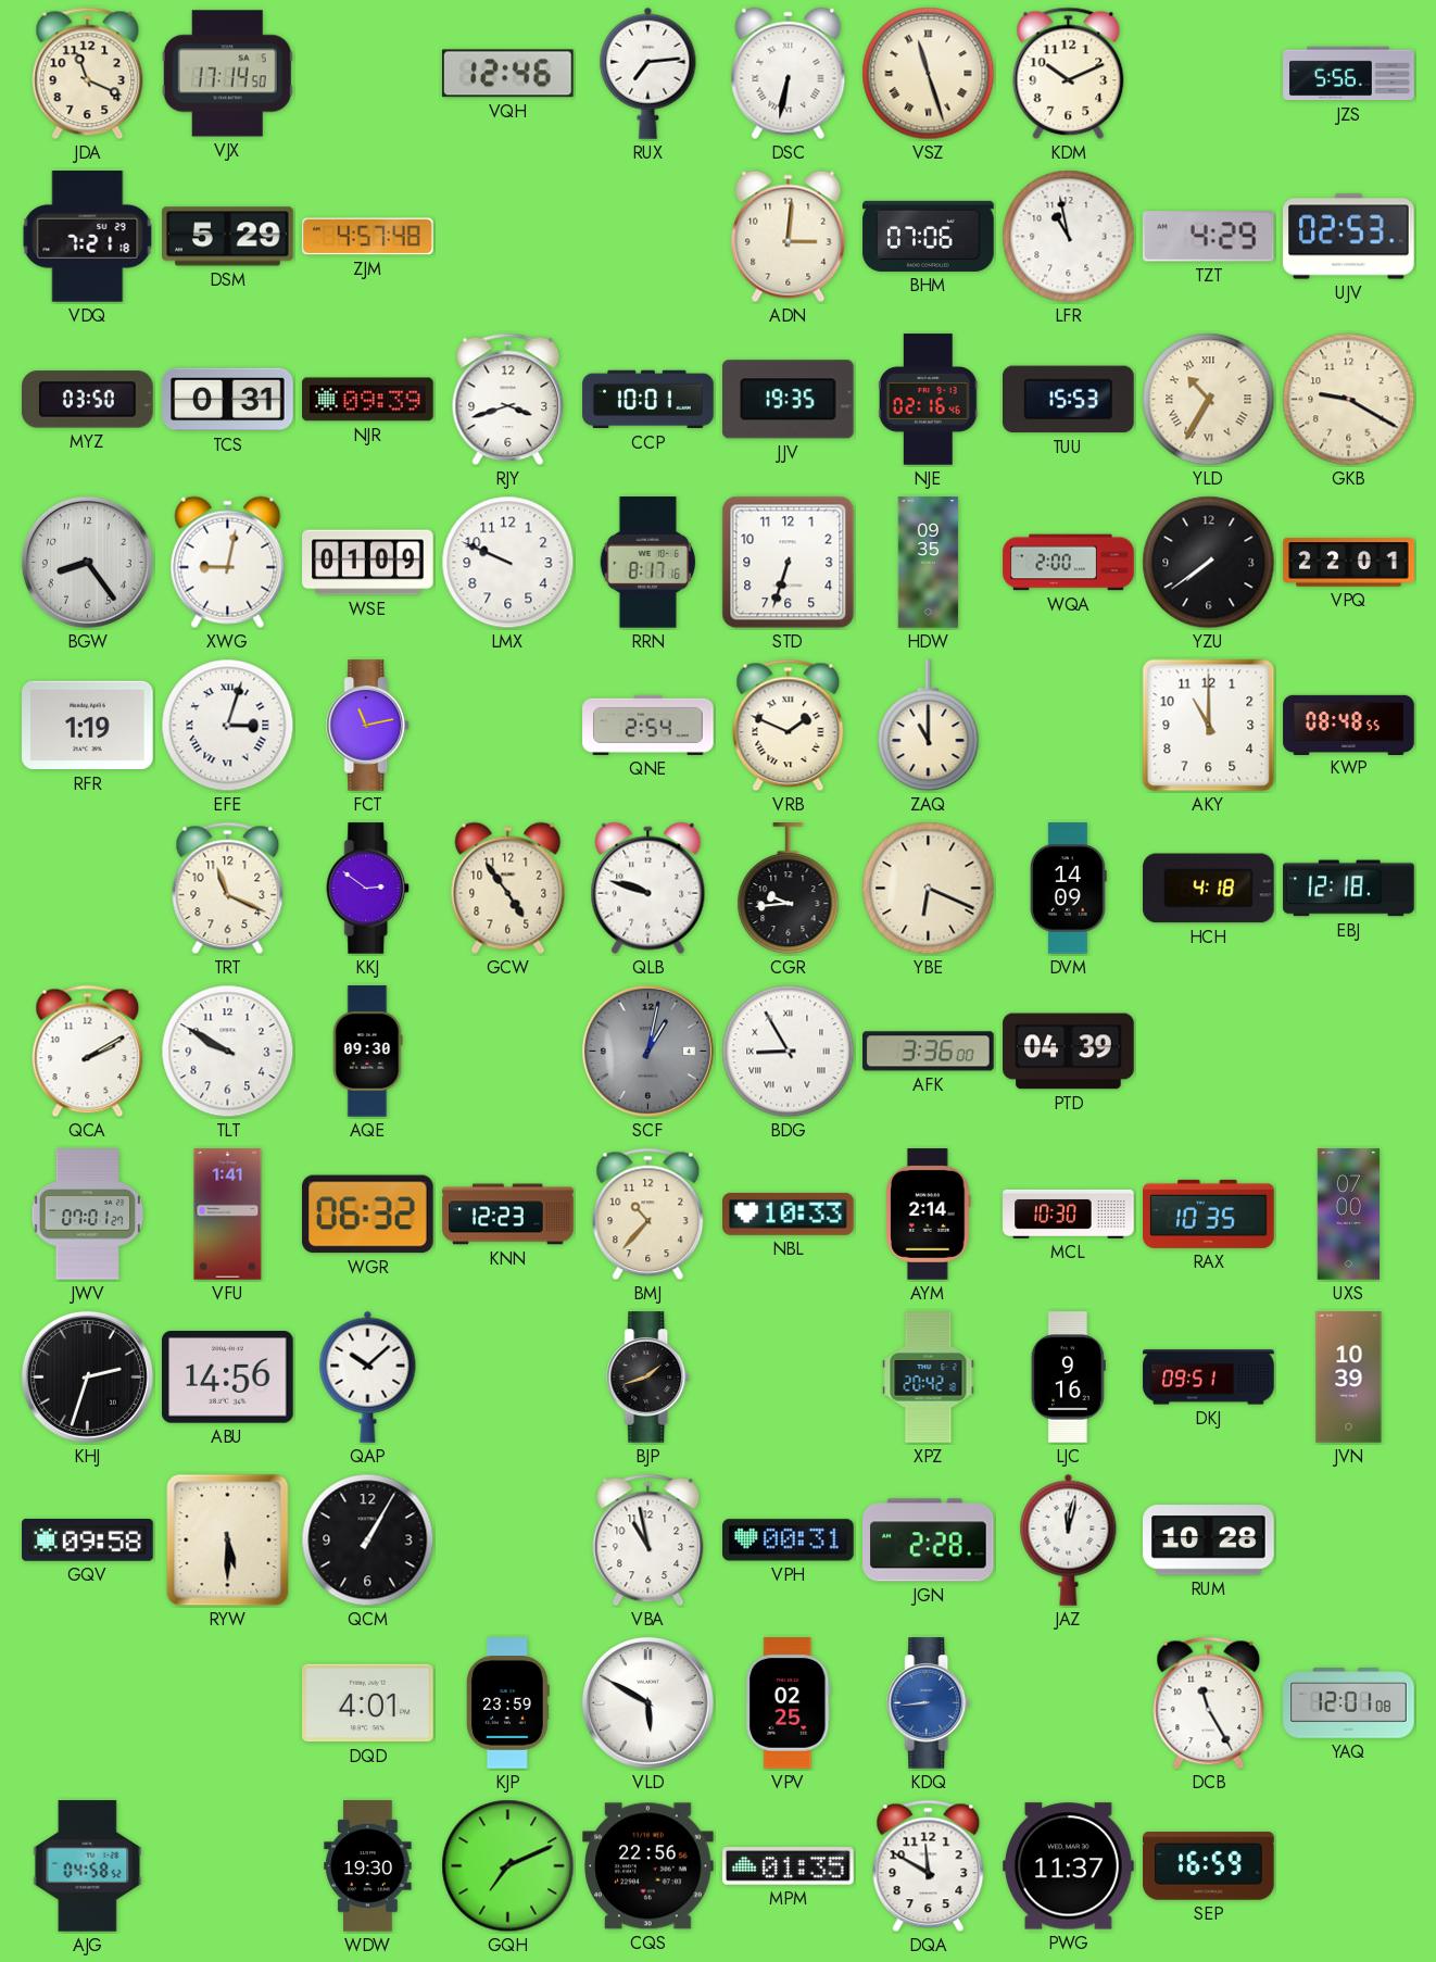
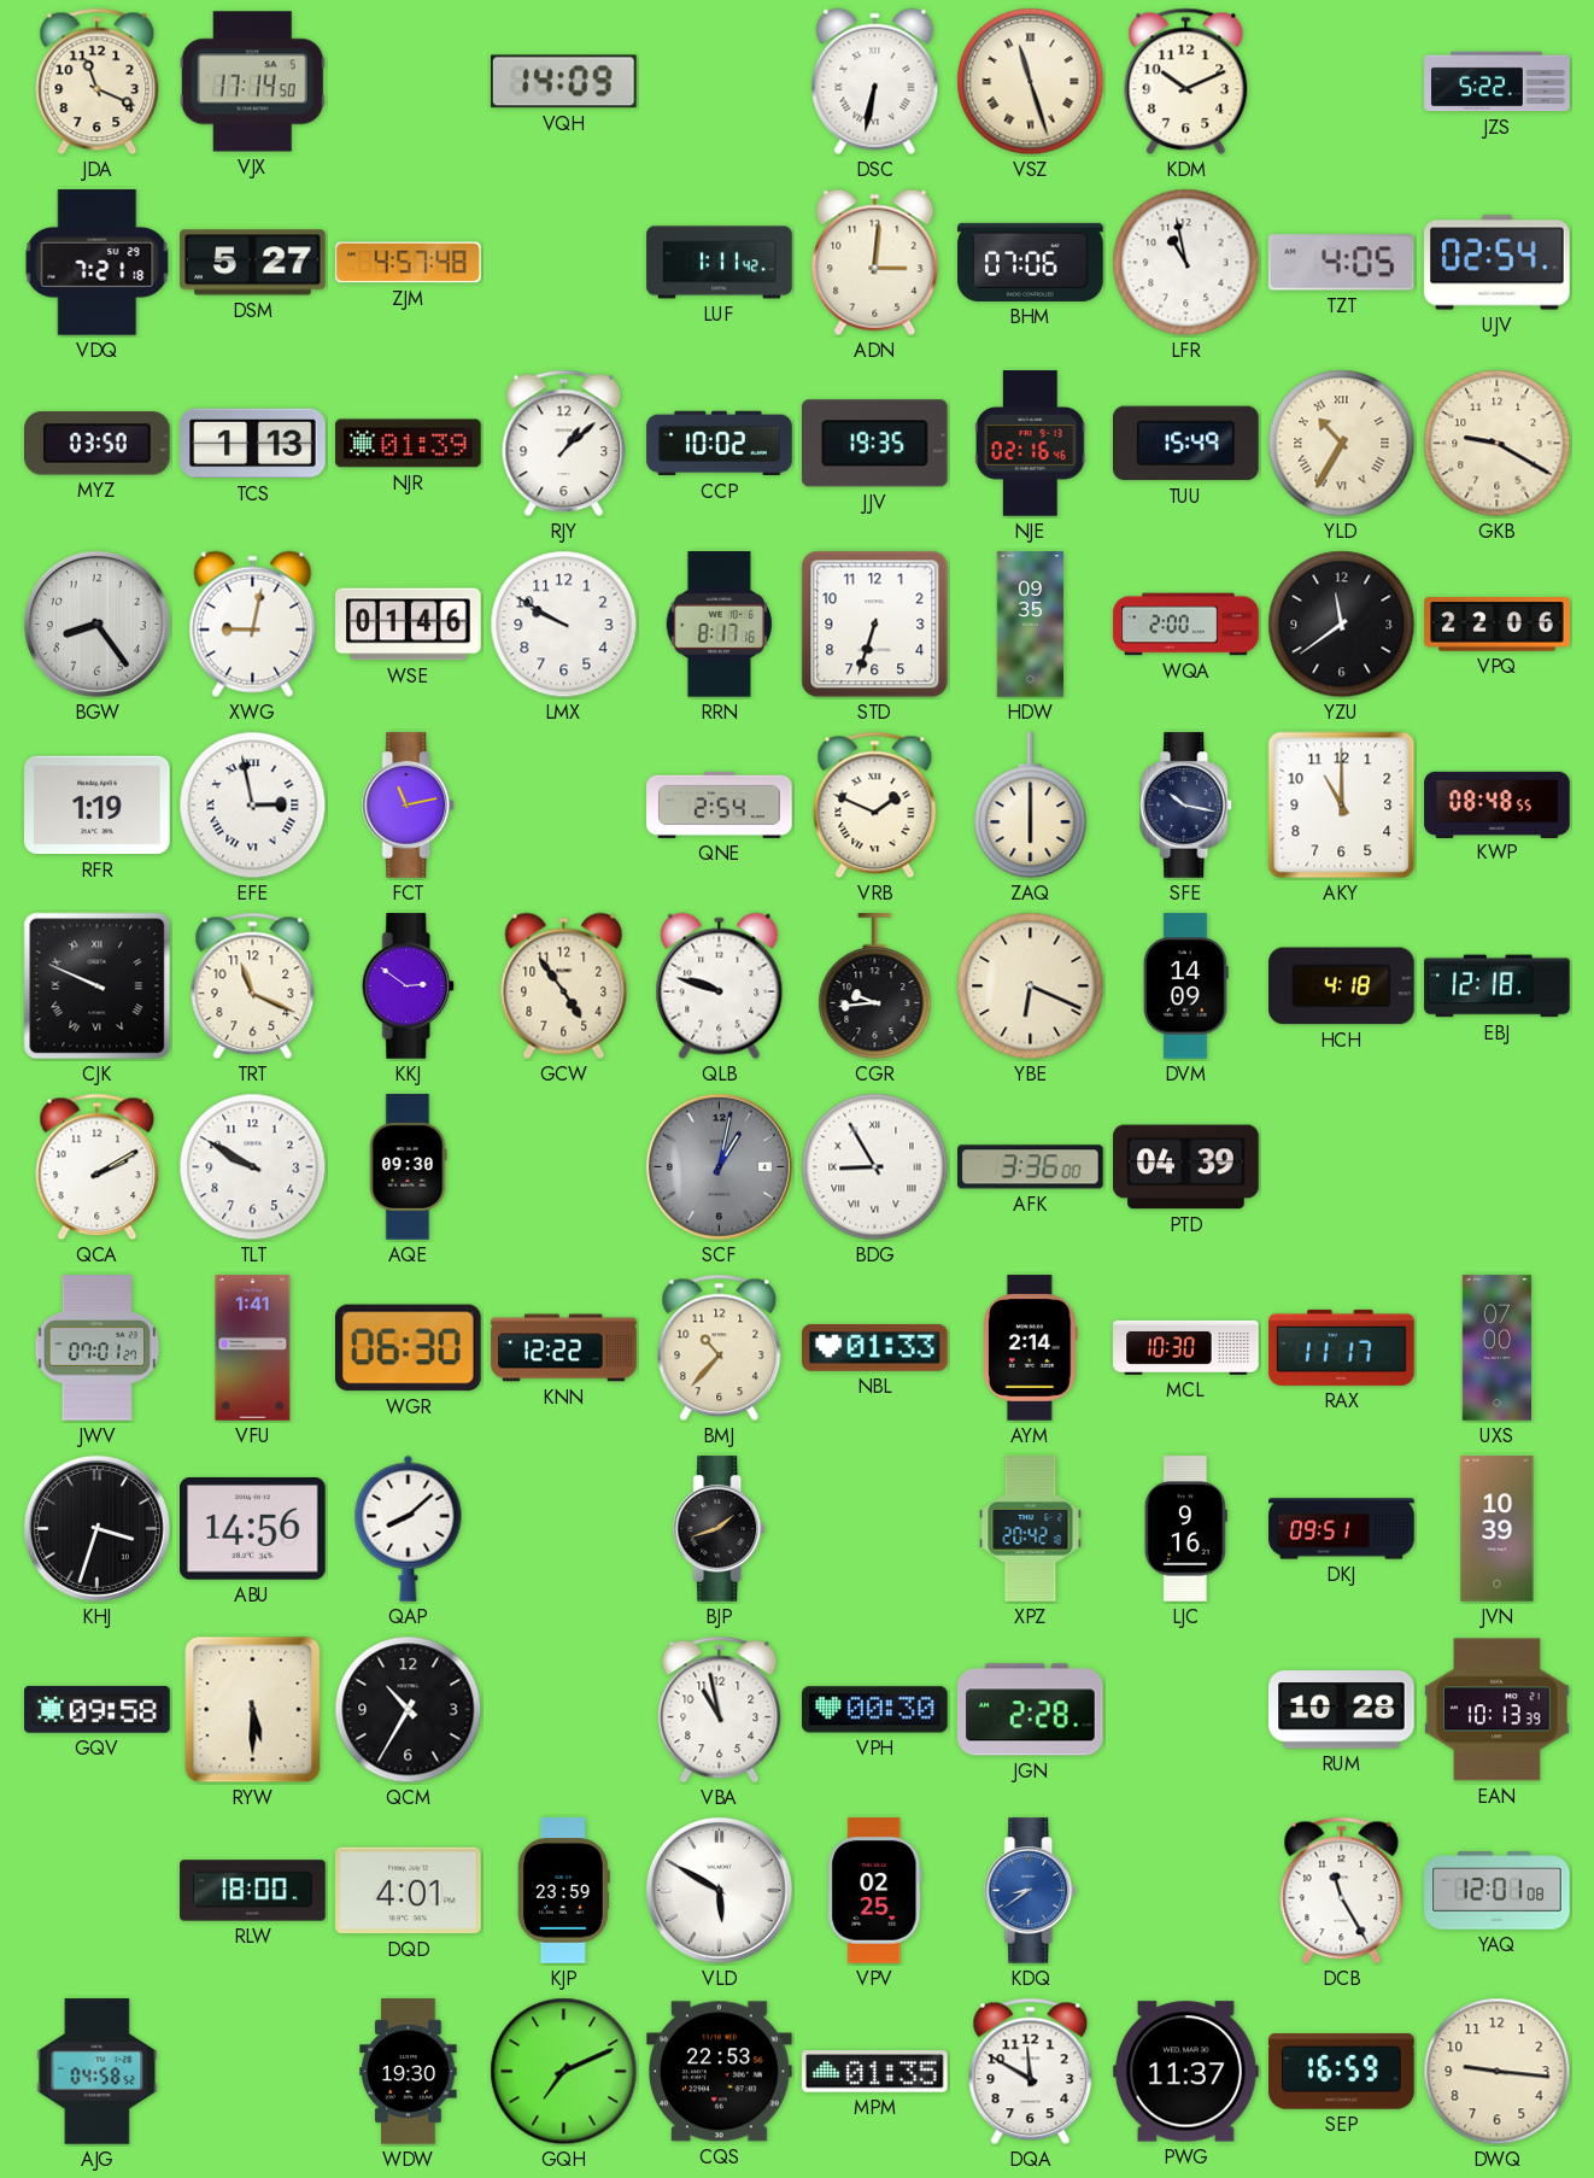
VQH: 12:46 -> 14:09
RUX: 7:14 -> none
JZS: 5:56 -> 5:22
DSM: 5:29 -> 5:27
LUF: none -> 1:11
TZT: 4:29 -> 4:05
UJV: 02:53 -> 02:54
TCS: 0:31 -> 1:13
NJR: 09:39 -> 01:39
RJY: 3:42 -> 1:08
CCP: 10:01 -> 10:02
TUU: 15:53 -> 15:49
WSE: 01:09 -> 01:46
LMX: 9:49 -> 9:50
YZU: 7:39 -> 11:39
VPQ: 22:01 -> 22:06
EFE: 3:03 -> 2:58
ZAQ: 11:00 -> 6:00
SFE: none -> 10:17
CJK: none -> 9:49
WGR: 06:32 -> 06:30
KNN: 12:23 -> 12:22
NBL: 10:33 -> 01:33
RAX: 10:35 -> 11:17
KHJ: 2:33 -> 3:33
QAP: 10:08 -> 8:08
QCM: 1:05 -> 10:35
VPH: 00:31 -> 00:30
JAZ: 12:02 -> none
EAN: none -> 10:13
RLW: none -> 18:00
KDQ: 8:44 -> 8:39
CQS: 22:56 -> 22:53
DWQ: none -> 9:16
